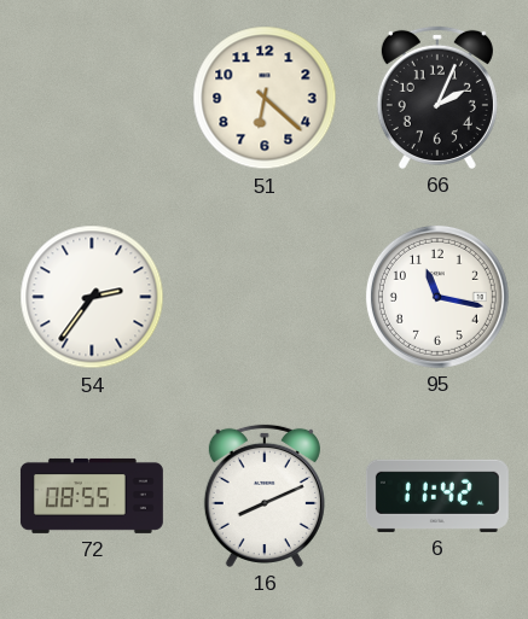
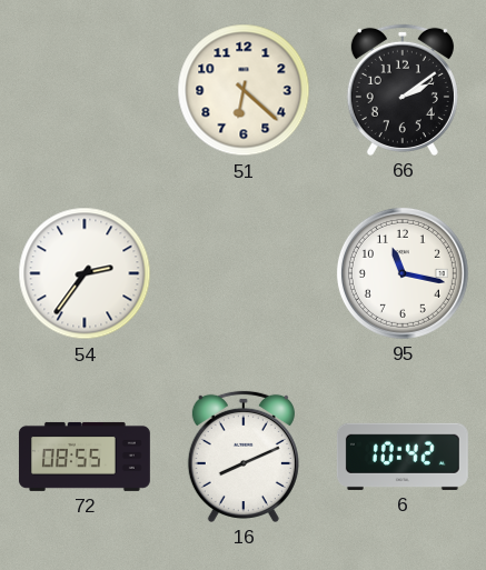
66: 2:04 -> 2:09
6: 11:42 -> 10:42
